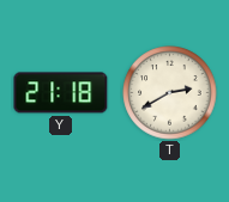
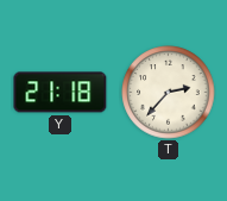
T: 2:40 -> 2:37
